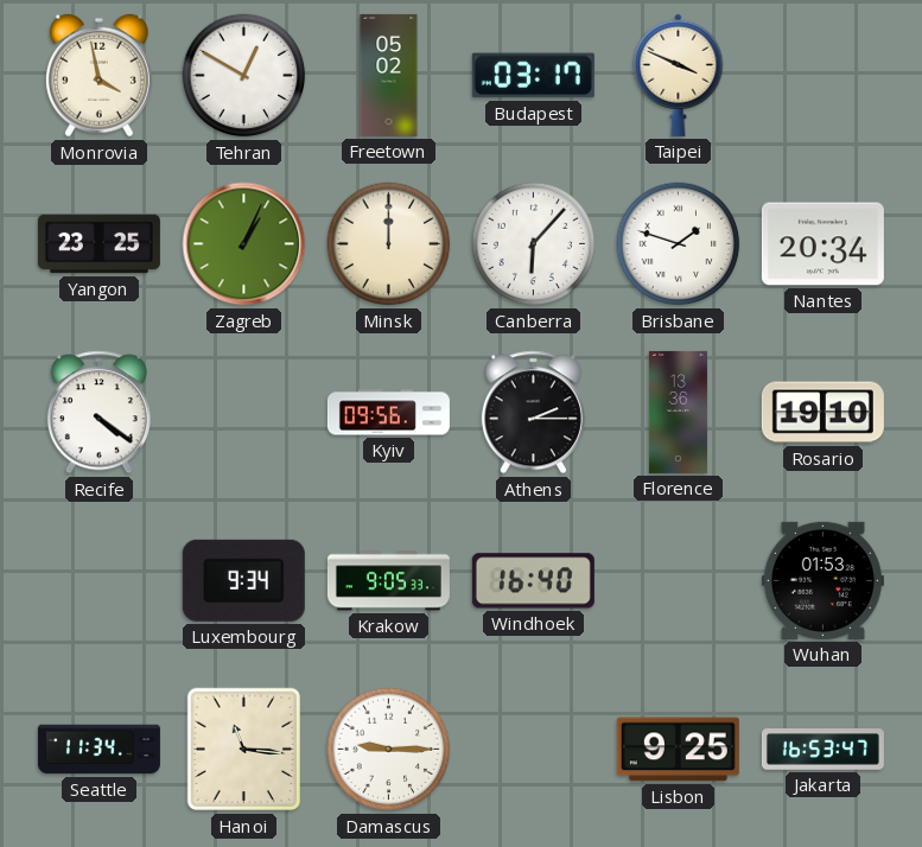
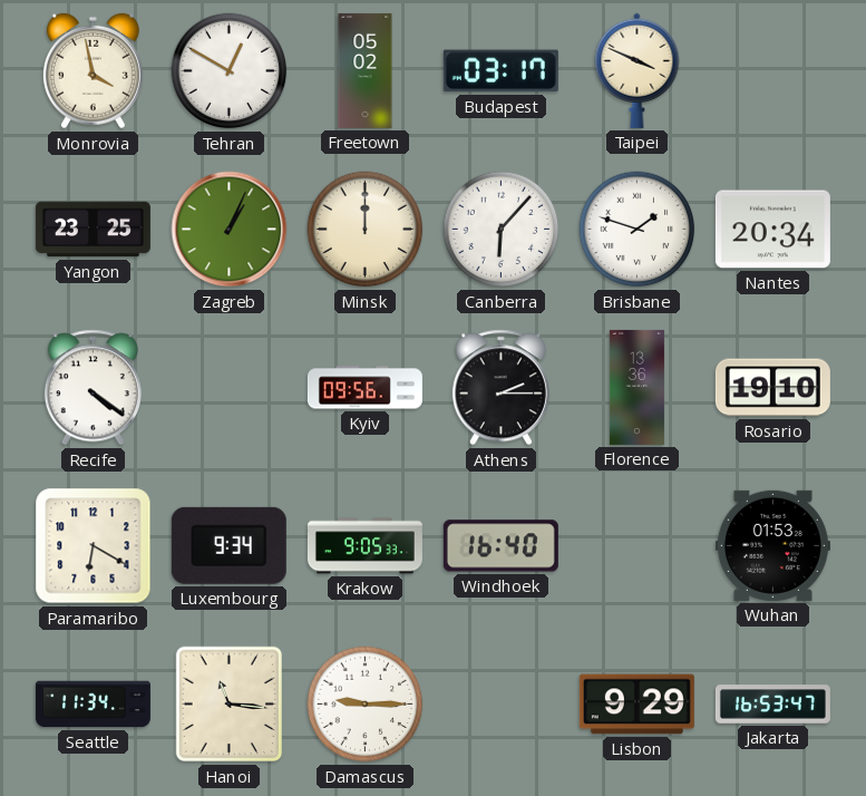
Paramaribo: none -> 6:20
Lisbon: 9:25 -> 9:29
